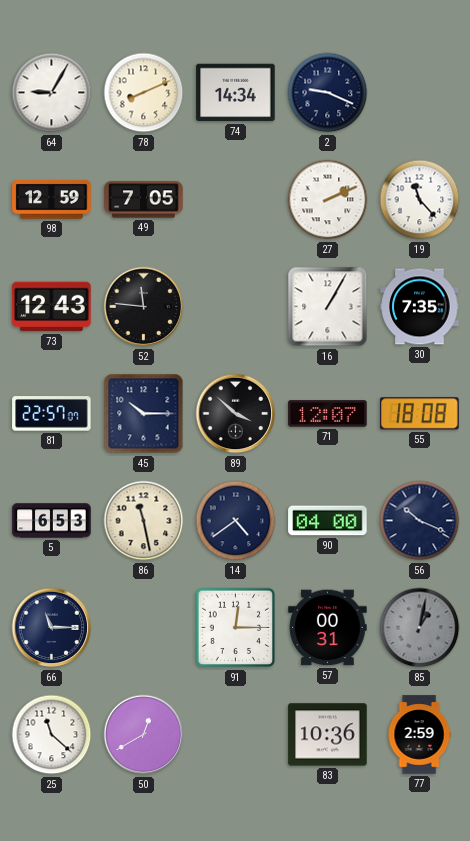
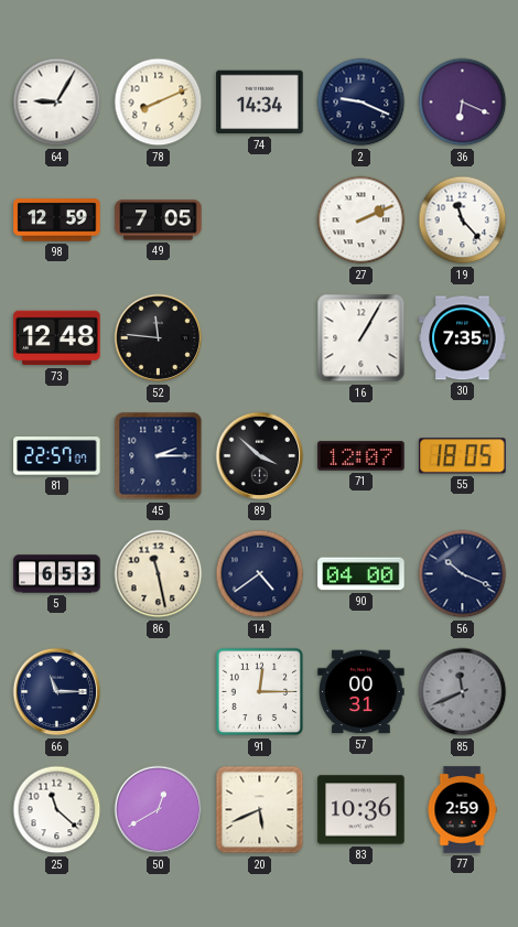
36: none -> 6:19
73: 12:43 -> 12:48
45: 10:15 -> 2:15
55: 18:08 -> 18:05
85: 1:02 -> 11:41
20: none -> 5:41
